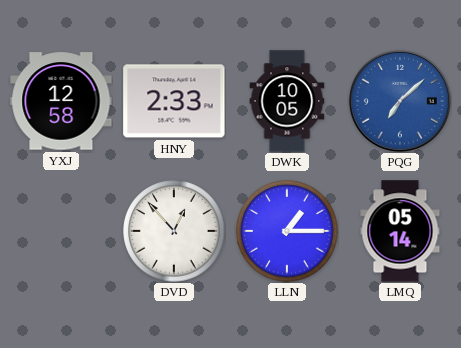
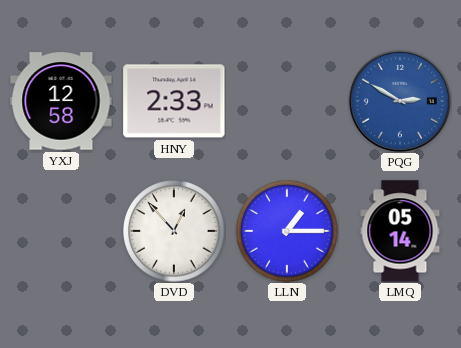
DWK: 10:05 -> none
PQG: 7:08 -> 2:50
